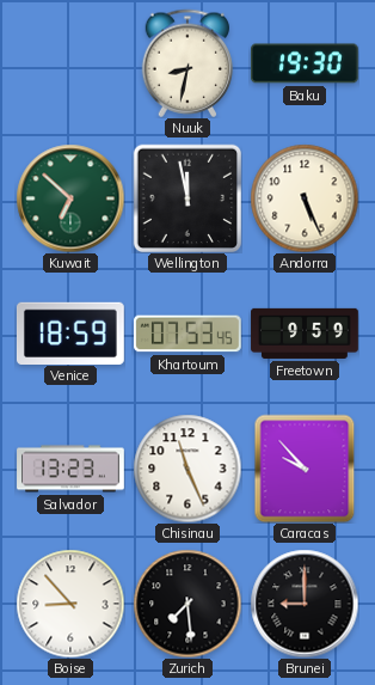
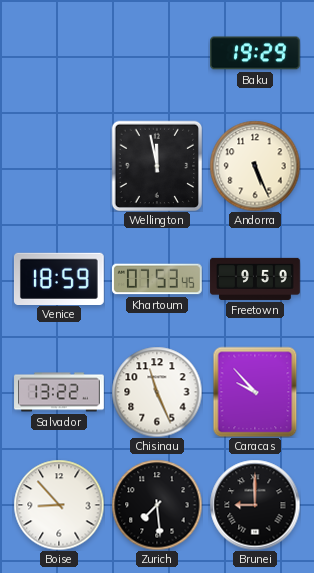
Nuuk: 8:32 -> none
Baku: 19:30 -> 19:29
Kuwait: 6:52 -> none
Salvador: 13:23 -> 13:22
